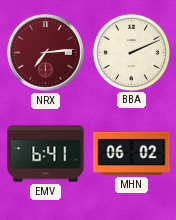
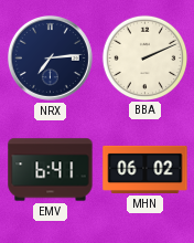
NRX dial: burgundy -> navy
